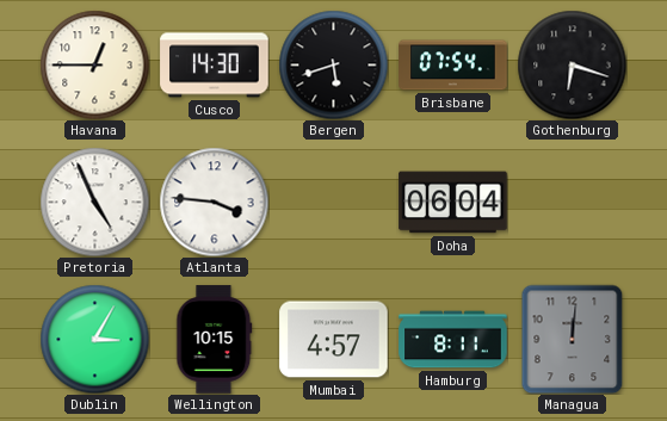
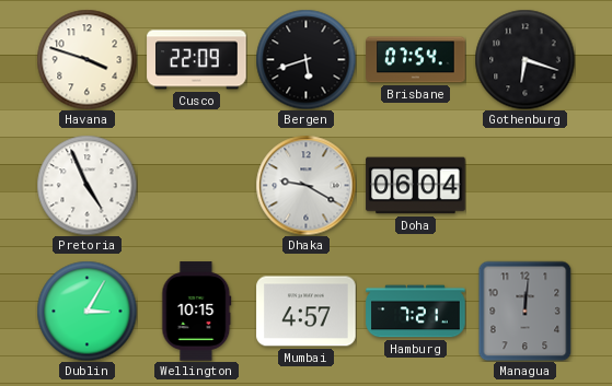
Havana: 12:45 -> 3:48
Cusco: 14:30 -> 22:09
Atlanta: 3:46 -> none
Dhaka: none -> 9:20
Hamburg: 8:11 -> 7:21
